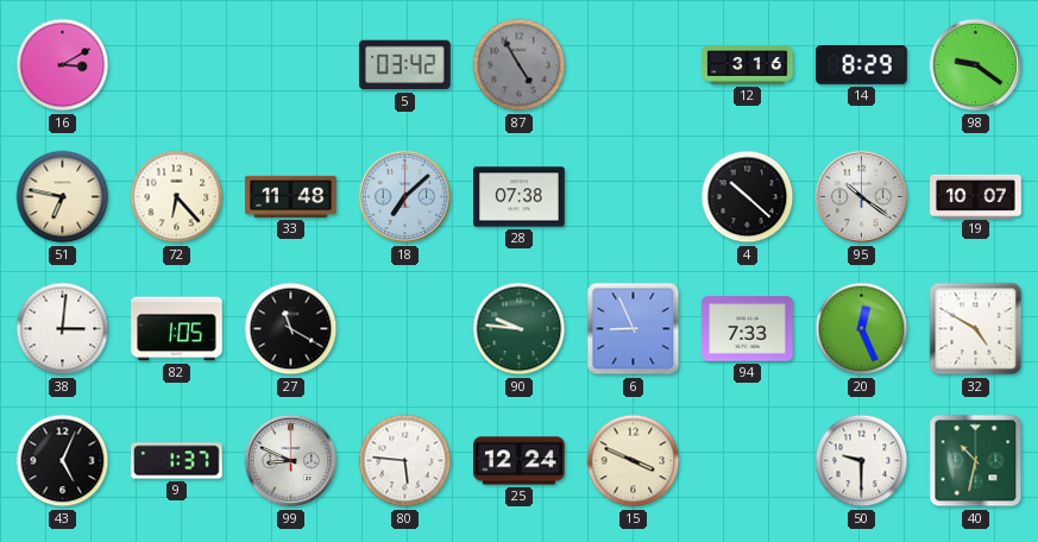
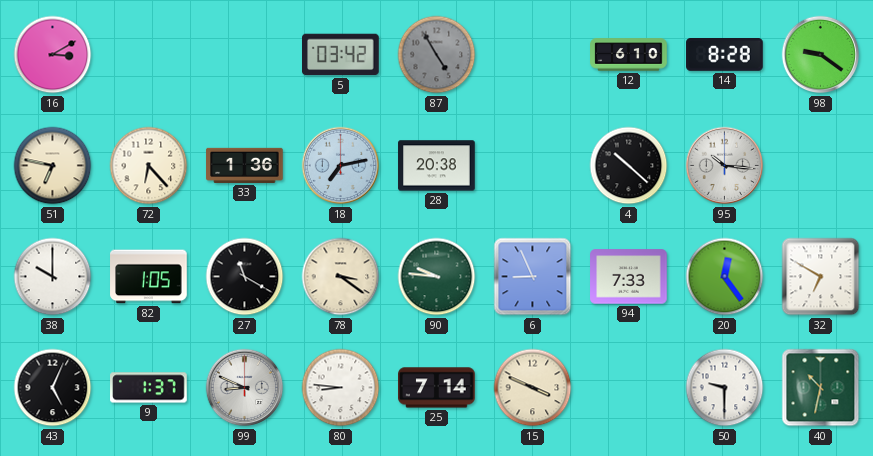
12: 3:16 -> 6:10
14: 8:29 -> 8:28
33: 11:48 -> 1:36
18: 7:08 -> 7:13
28: 07:38 -> 20:38
95: 10:21 -> 10:16
19: 10:07 -> none
38: 3:01 -> 10:00
78: none -> 3:21
20: 12:26 -> 12:24
32: 4:50 -> 6:50
80: 5:46 -> 8:46
25: 12:24 -> 7:14
